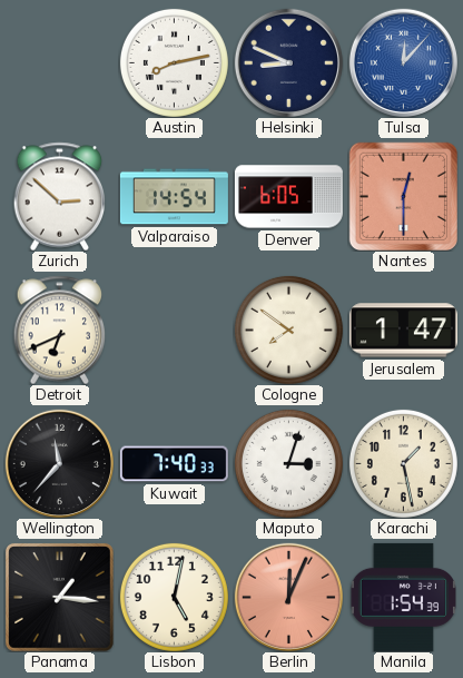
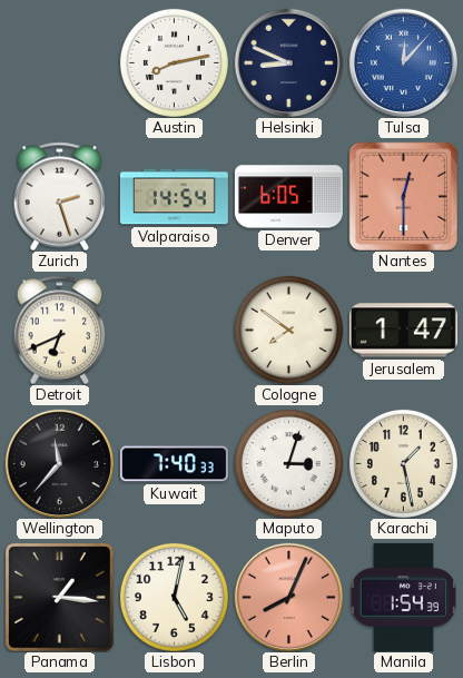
Zurich: 2:52 -> 2:27
Berlin: 12:04 -> 8:04
